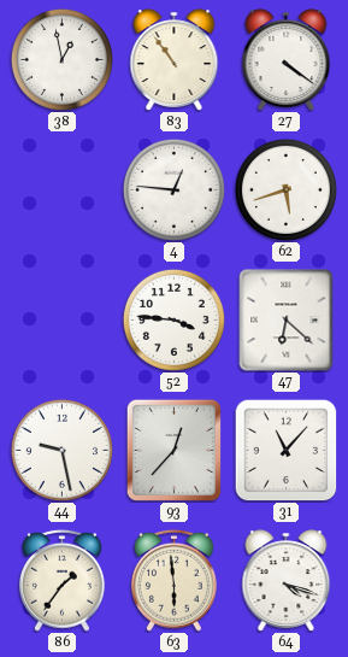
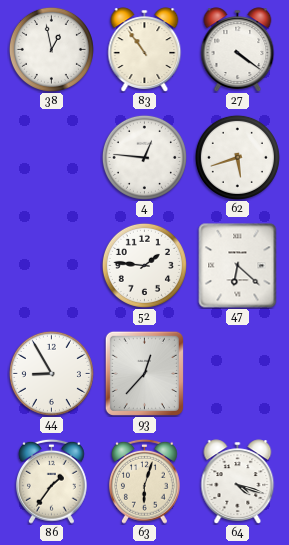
52: 3:46 -> 1:46
44: 9:28 -> 8:55
31: 11:07 -> none
63: 5:59 -> 6:03
